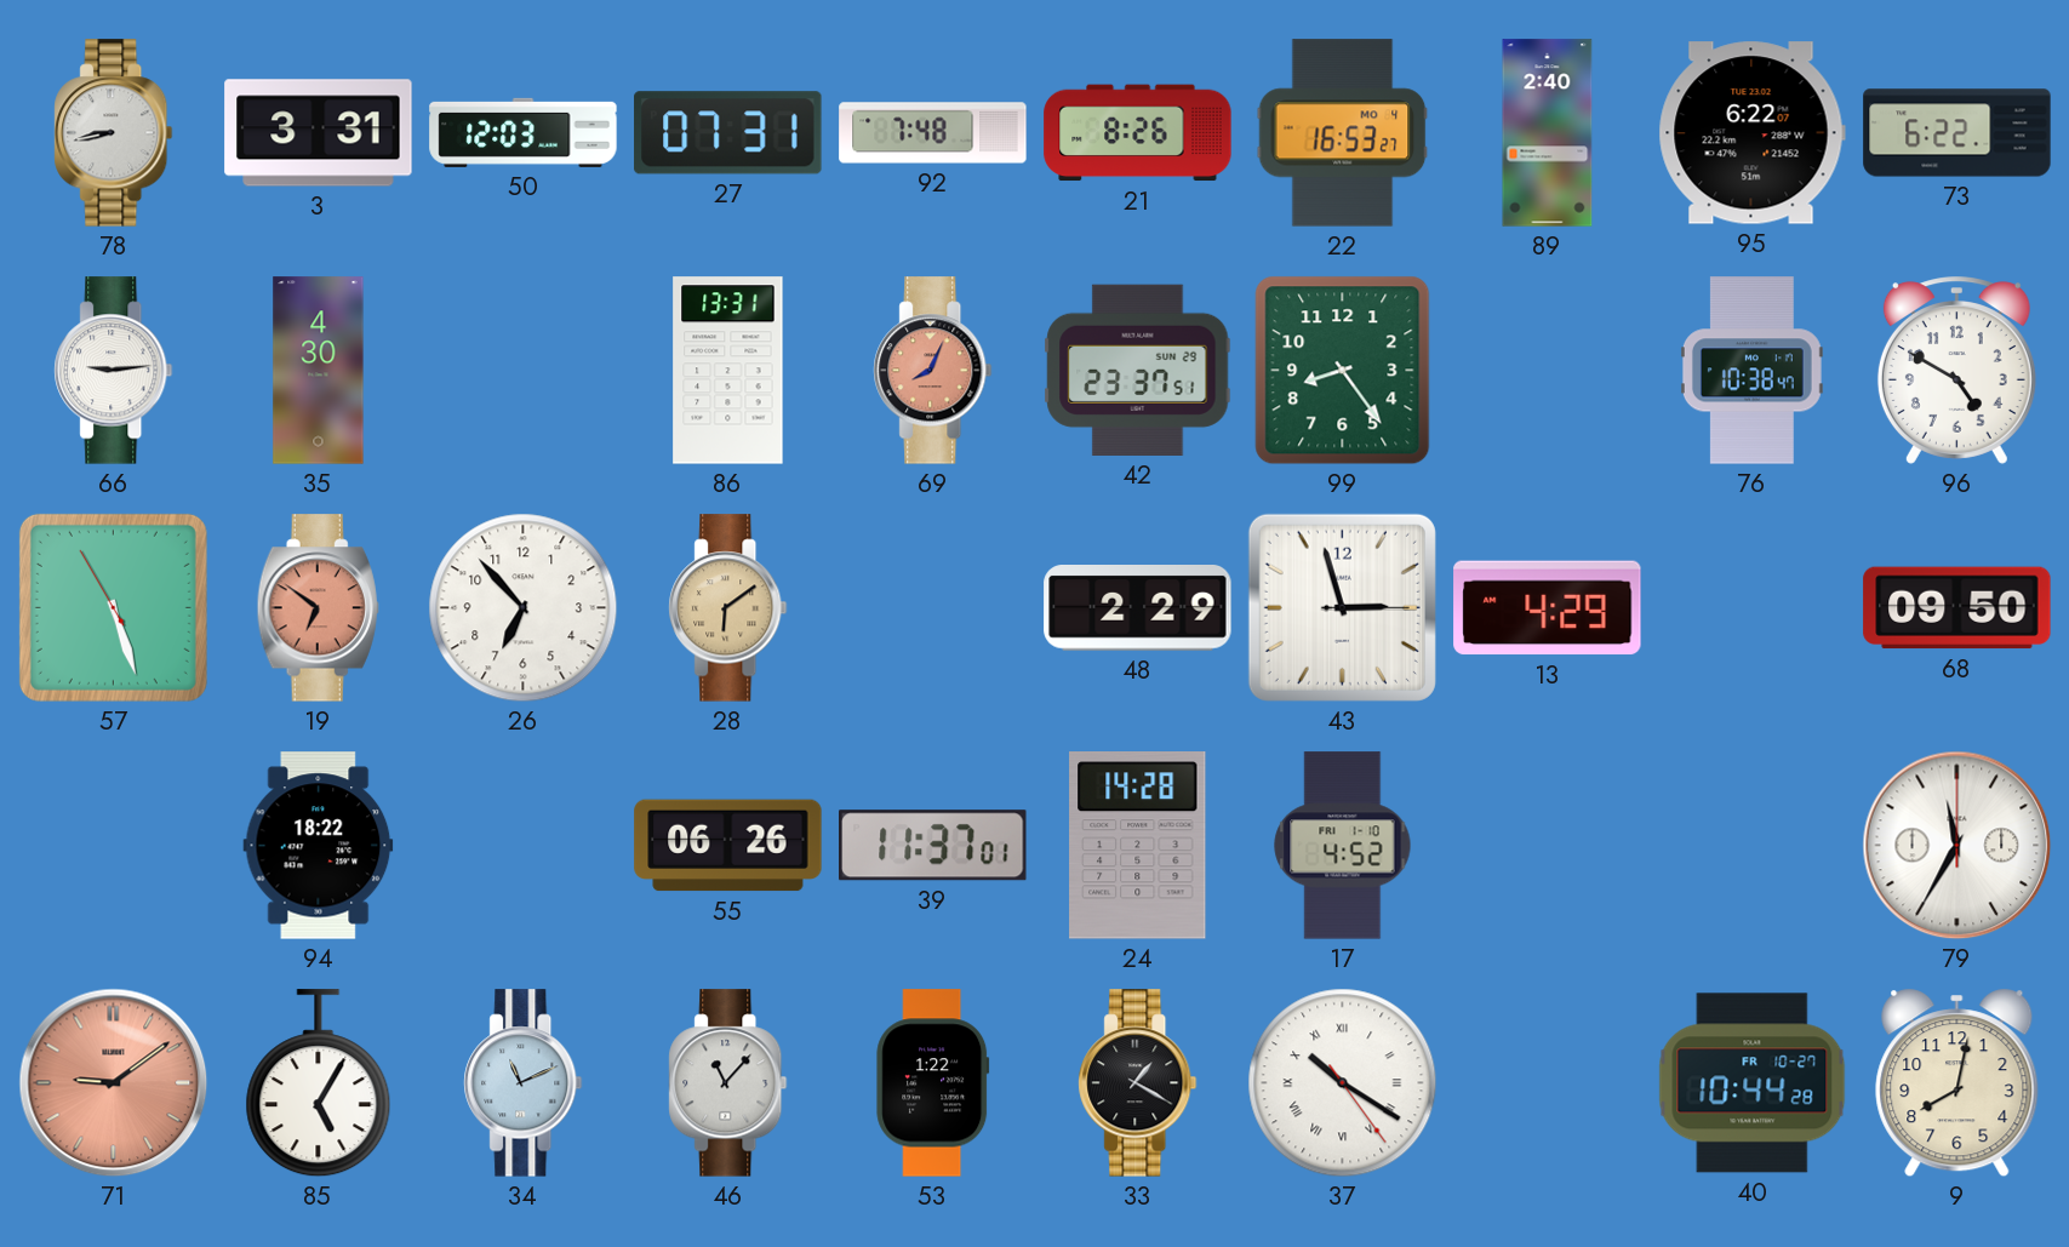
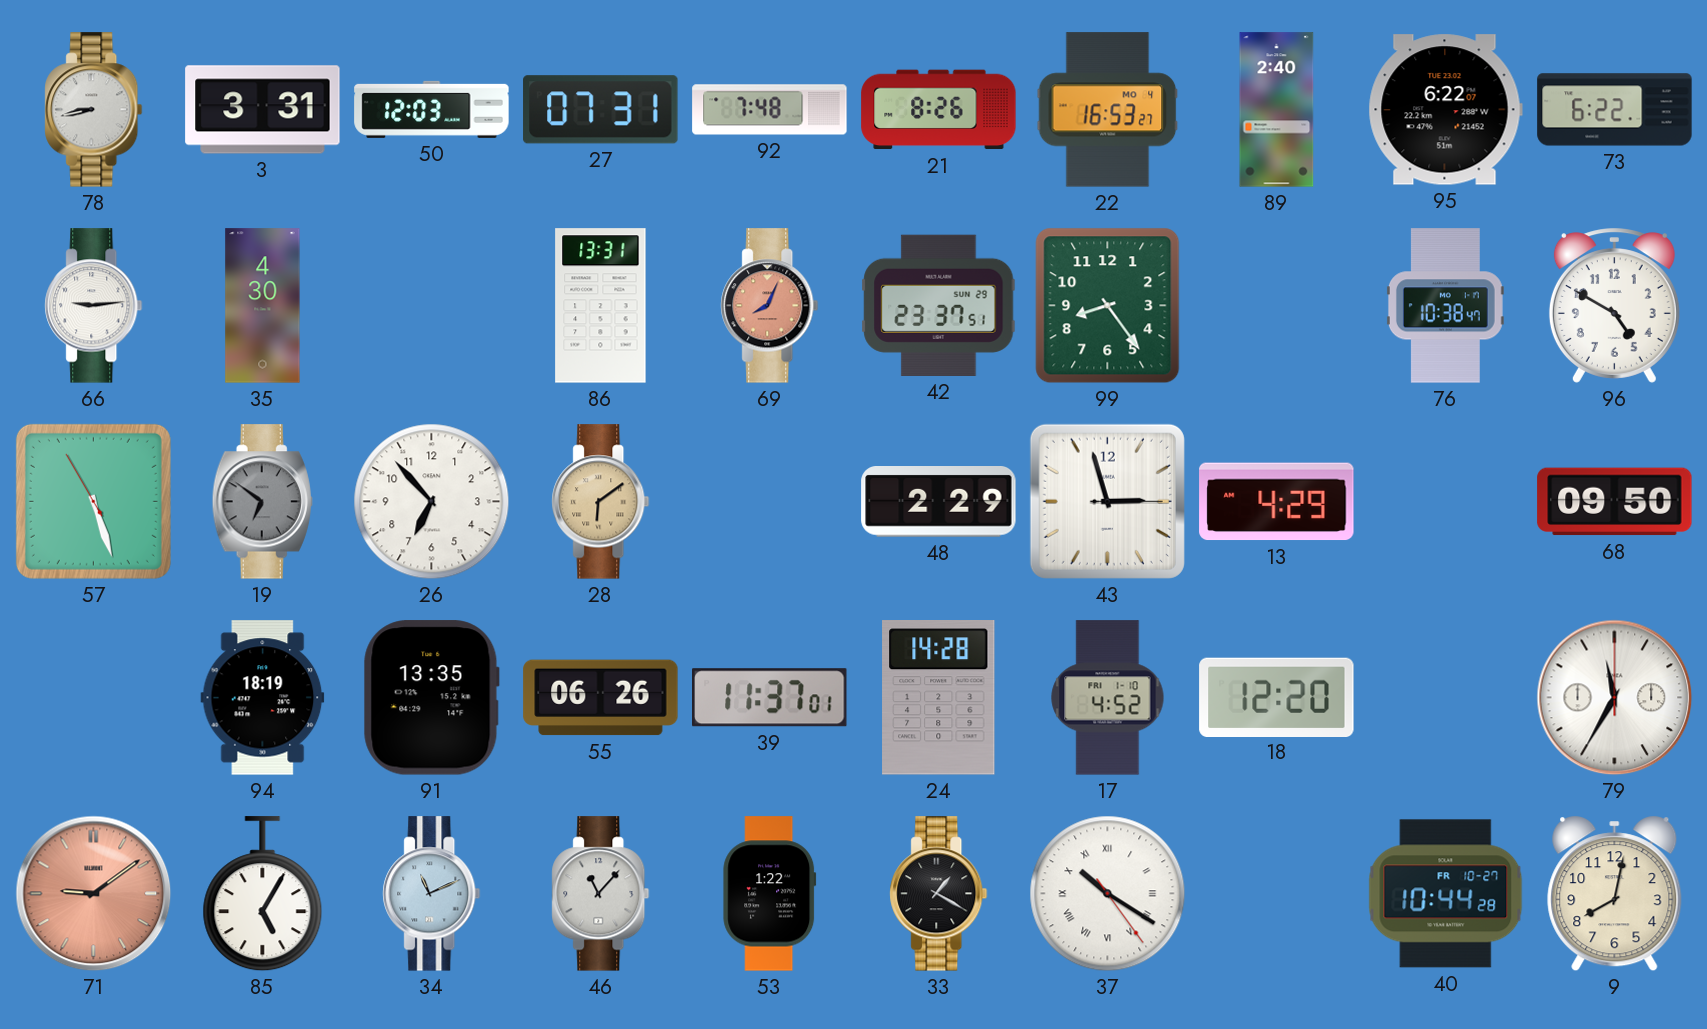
19 dial: salmon -> grey
94: 18:22 -> 18:19
91: none -> 13:35
18: none -> 12:20
